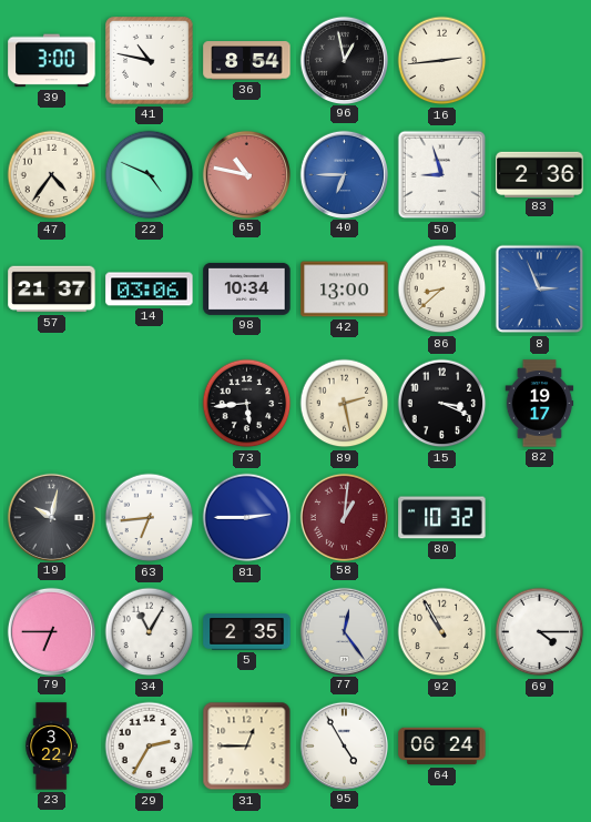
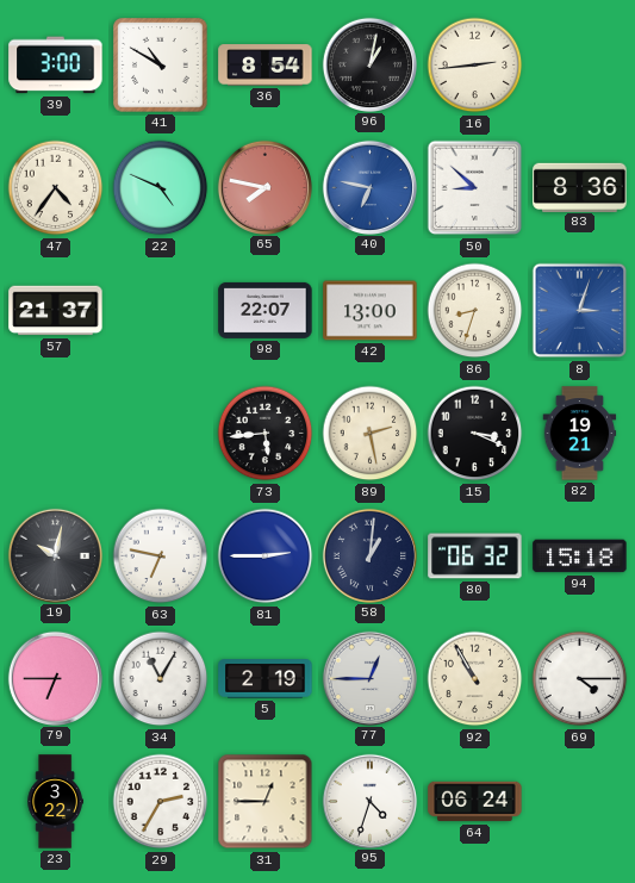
41: 10:47 -> 10:50
96: 12:58 -> 1:02
65: 10:47 -> 7:47
40: 6:45 -> 6:47
50: 8:57 -> 8:52
83: 2:36 -> 8:36
14: 03:06 -> none
98: 10:34 -> 22:07
86: 8:38 -> 8:33
8: 2:56 -> 3:03
82: 19:17 -> 19:21
63: 6:44 -> 6:47
58 dial: burgundy -> navy
80: 10:32 -> 06:32
94: none -> 15:18
5: 2:35 -> 2:19
77: 12:24 -> 12:45
95: 4:55 -> 4:33
